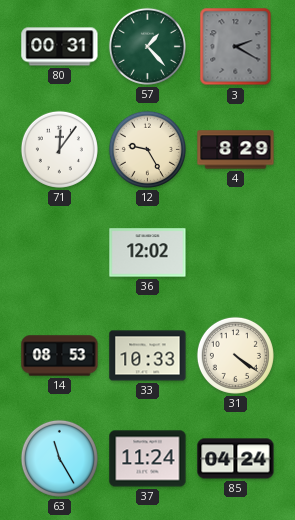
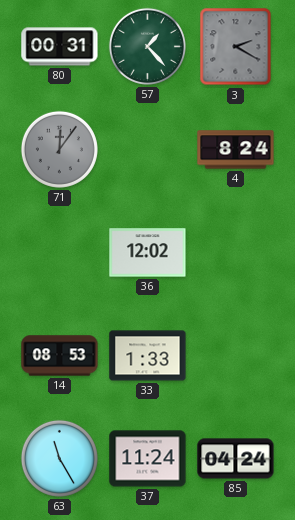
71 dial: white -> grey
12: 9:25 -> none
4: 8:29 -> 8:24
33: 10:33 -> 1:33
31: 4:21 -> none
